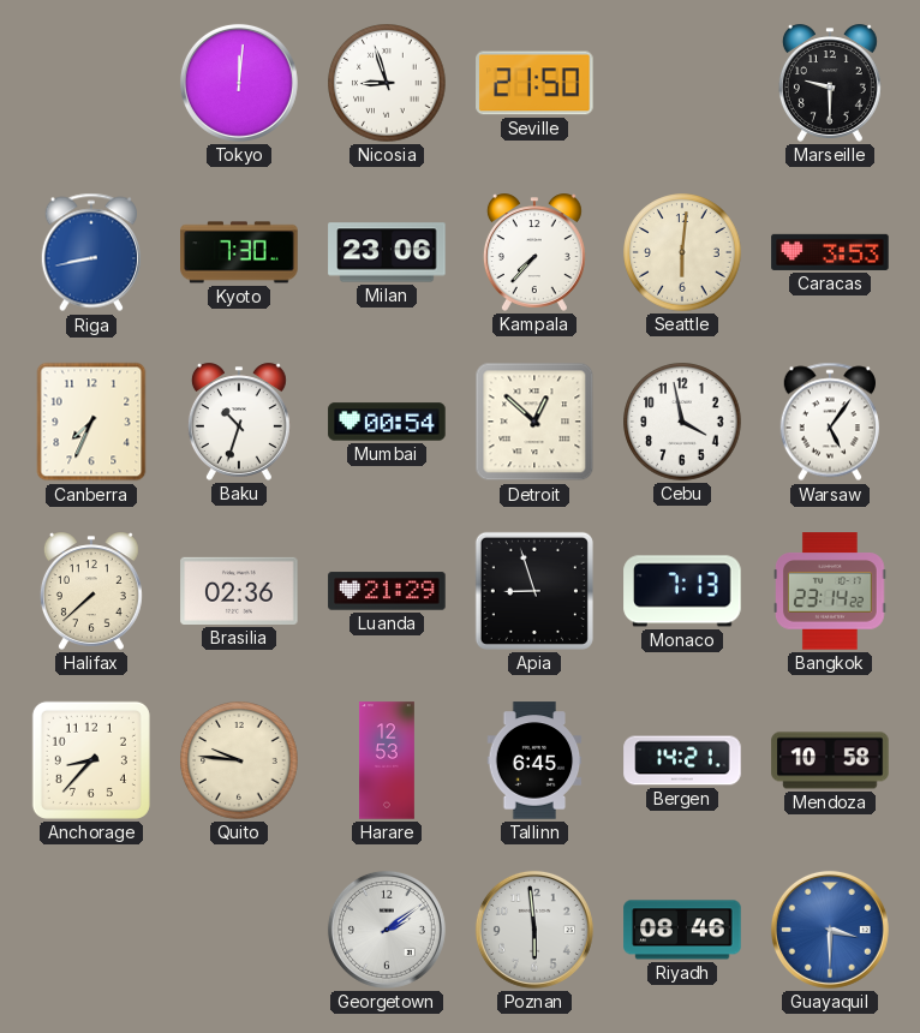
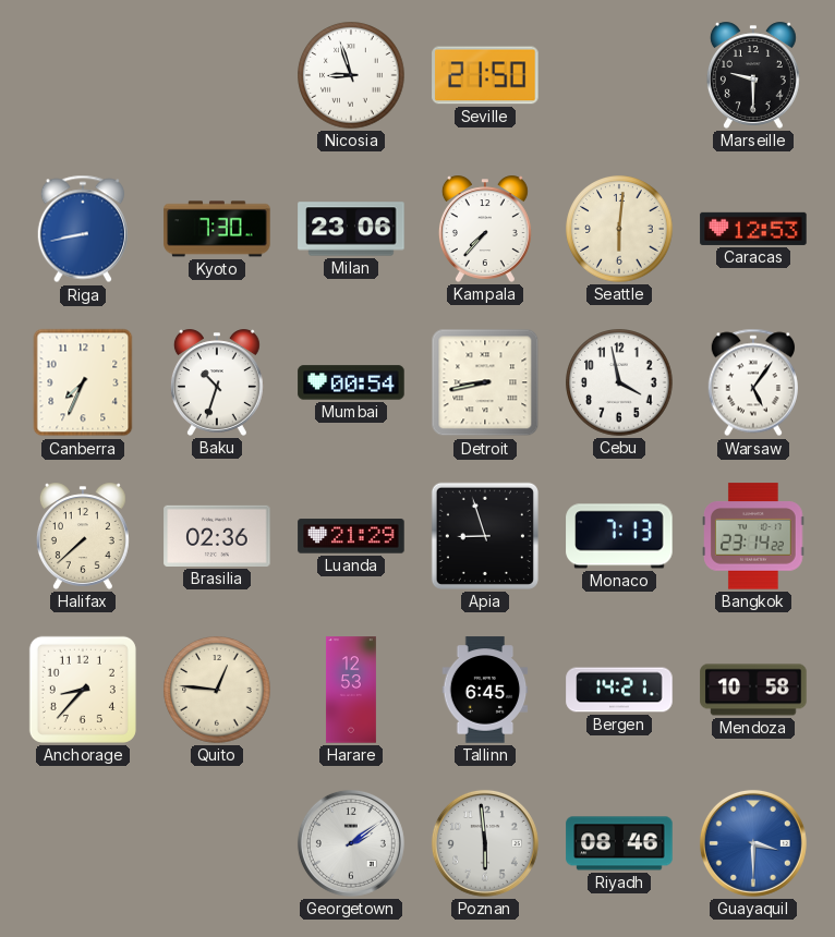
Tokyo: 12:01 -> none
Caracas: 3:53 -> 12:53
Detroit: 12:52 -> 8:43
Quito: 9:46 -> 12:46
